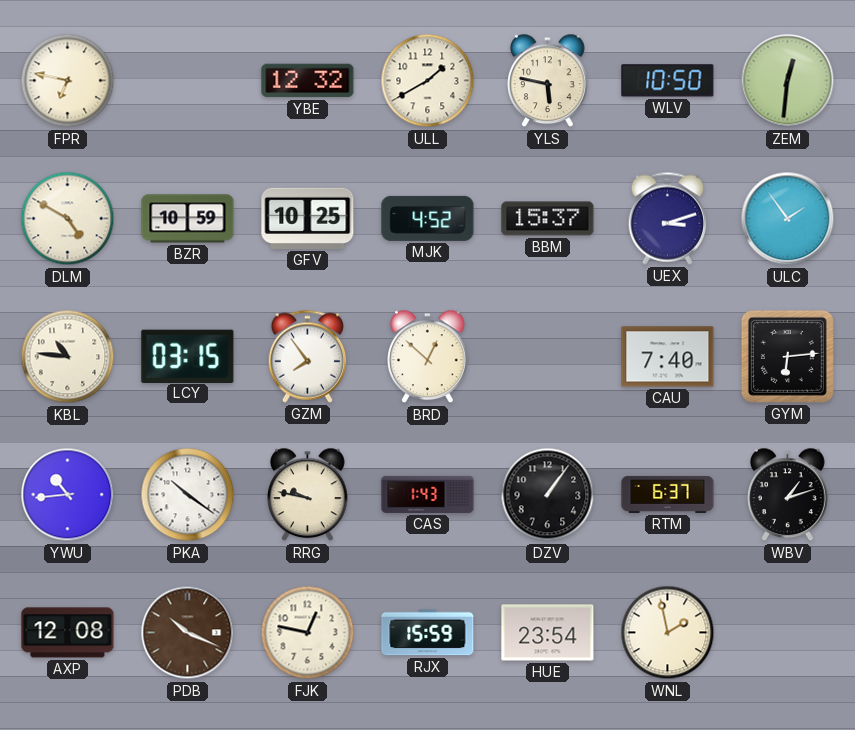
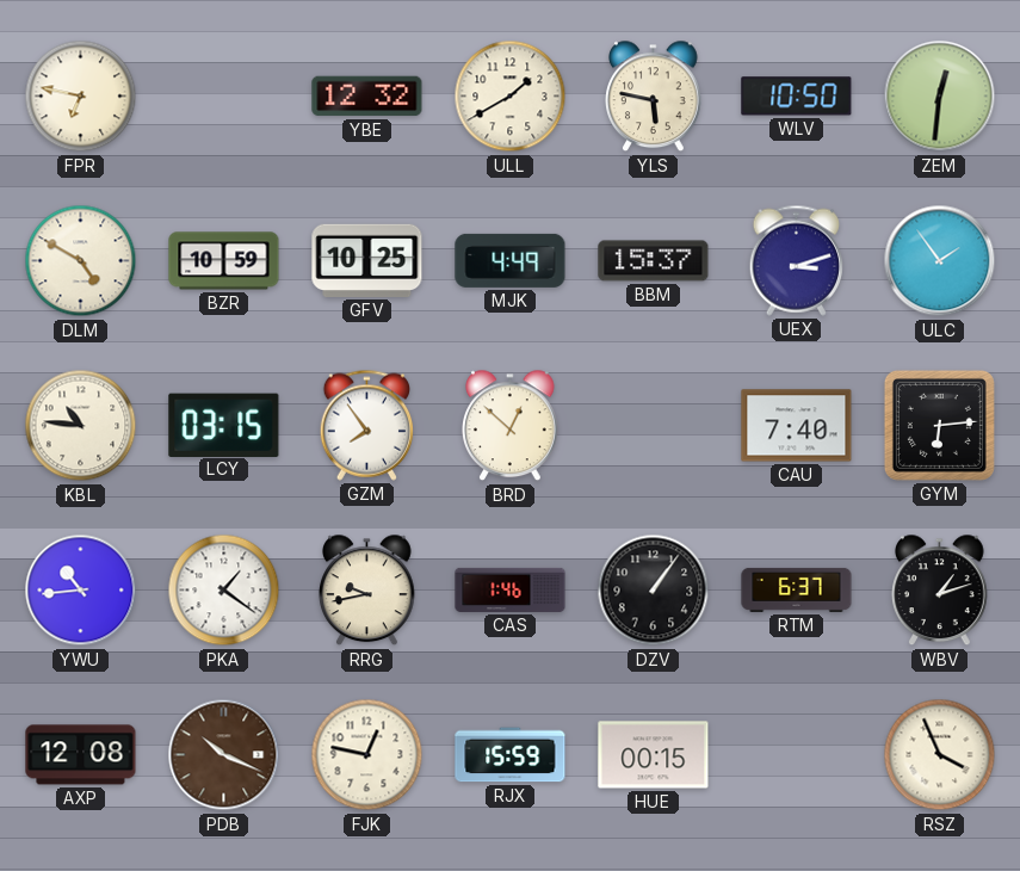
MJK: 4:52 -> 4:49
PKA: 10:21 -> 1:21
RRG: 9:47 -> 9:43
CAS: 1:43 -> 1:46
HUE: 23:54 -> 00:15
WNL: 1:58 -> none
RSZ: none -> 3:56
